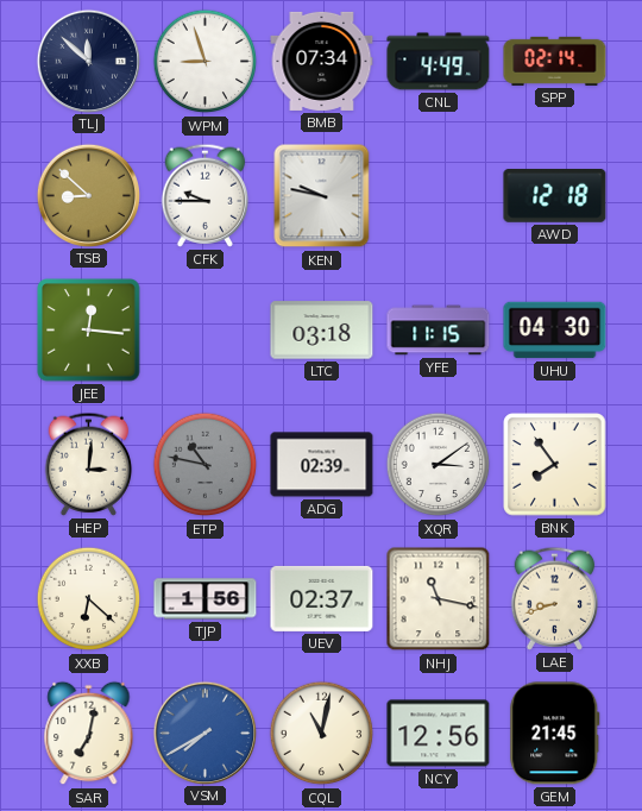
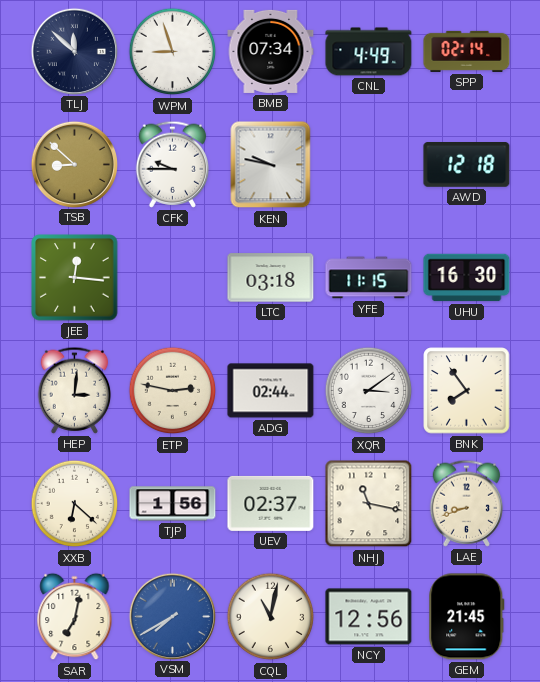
UHU: 04:30 -> 16:30
ETP: 10:47 -> 2:47
ETP dial: grey -> cream
ADG: 02:39 -> 02:44
